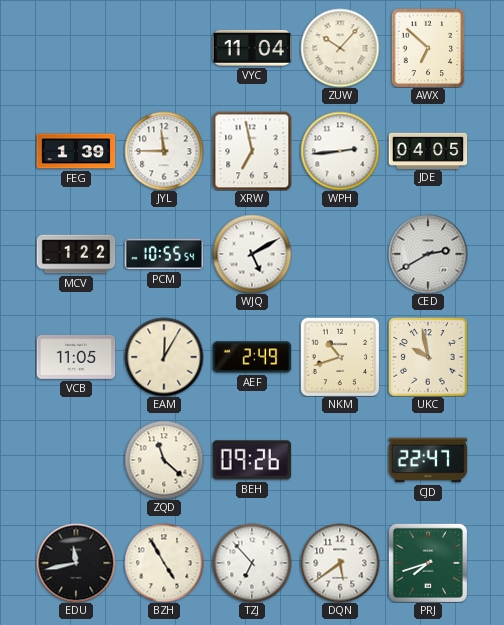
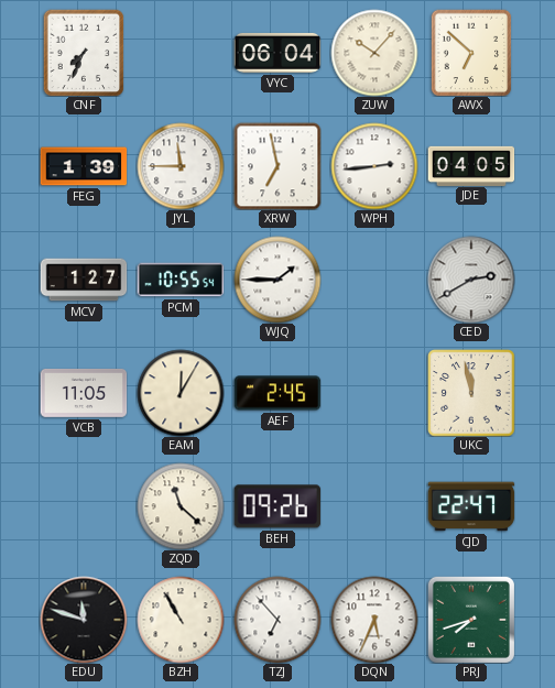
CNF: none -> 7:34
VYC: 11:04 -> 06:04
MCV: 1:22 -> 1:27
WJQ: 5:10 -> 1:45
AEF: 2:49 -> 2:45
NKM: 10:42 -> none
UKC: 9:58 -> 11:58
EDU: 11:43 -> 11:48
BZH: 4:55 -> 10:55
DQN: 5:39 -> 5:34
